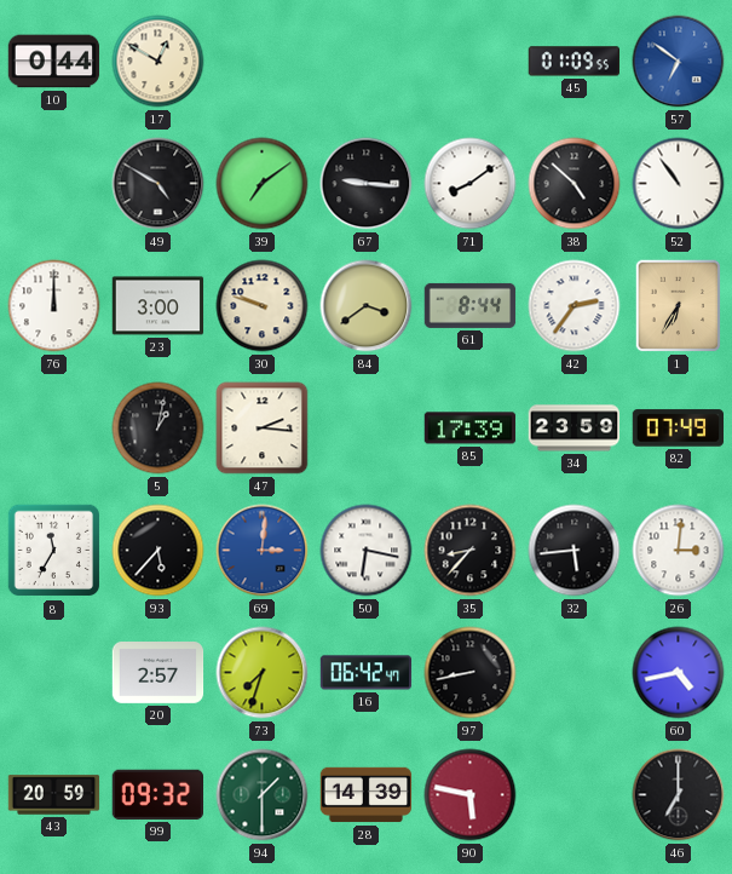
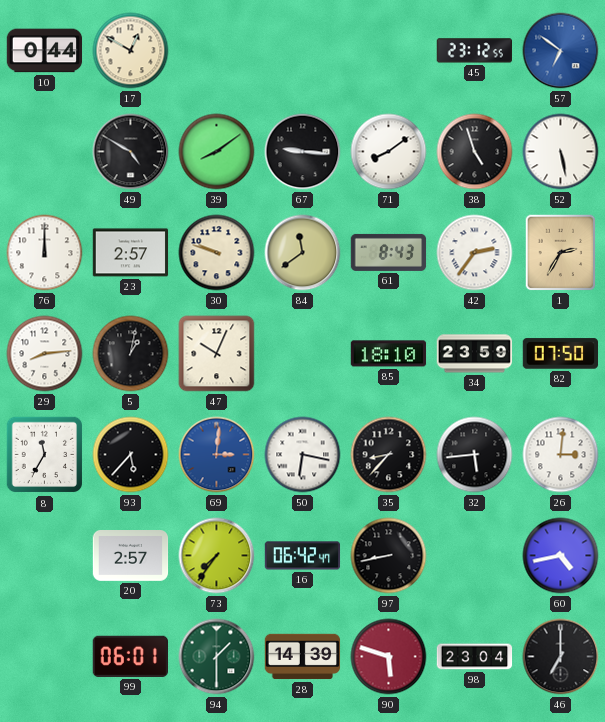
45: 01:09 -> 23:12
39: 7:09 -> 8:09
38: 4:52 -> 4:57
52: 10:54 -> 5:28
23: 3:00 -> 2:57
84: 3:39 -> 11:39
61: 8:44 -> 8:43
1: 6:35 -> 2:35
29: none -> 8:14
47: 2:16 -> 10:04
85: 17:39 -> 18:10
82: 07:49 -> 07:50
73: 7:33 -> 7:36
43: 20:59 -> none
99: 09:32 -> 06:01
90: 5:47 -> 5:48
98: none -> 23:04
